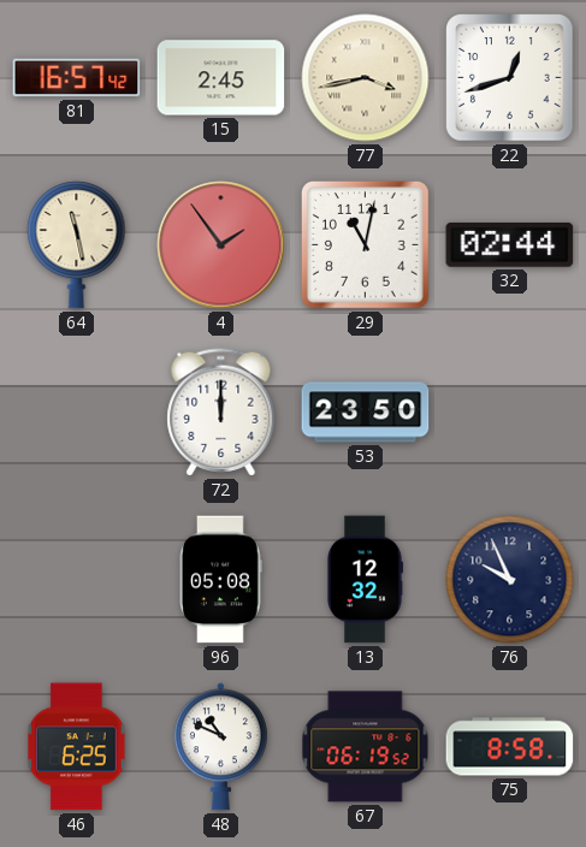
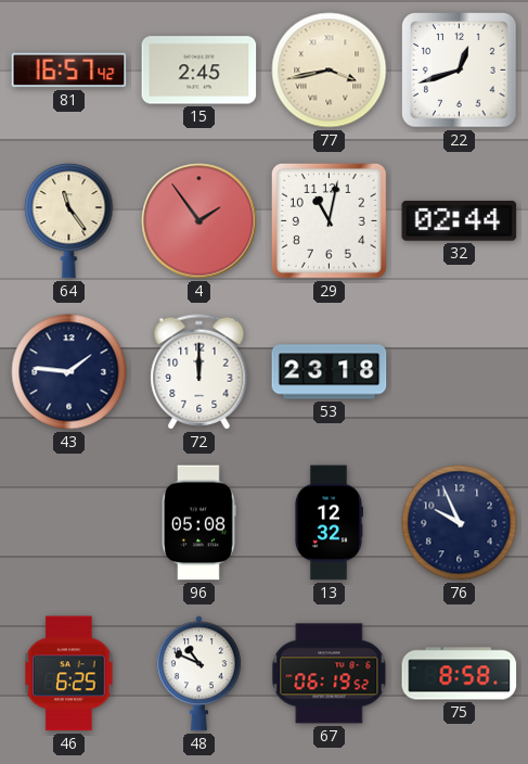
64: 11:28 -> 11:24
43: none -> 1:46
53: 23:50 -> 23:18
